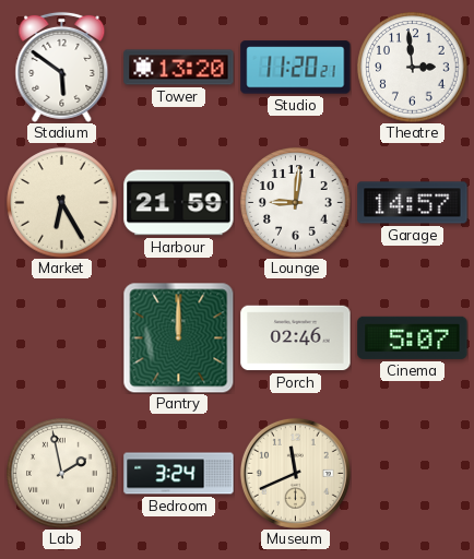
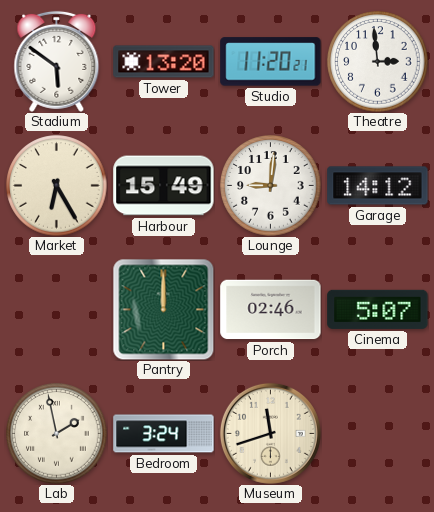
Harbour: 21:59 -> 15:49
Garage: 14:57 -> 14:12
Museum: 11:41 -> 11:42
